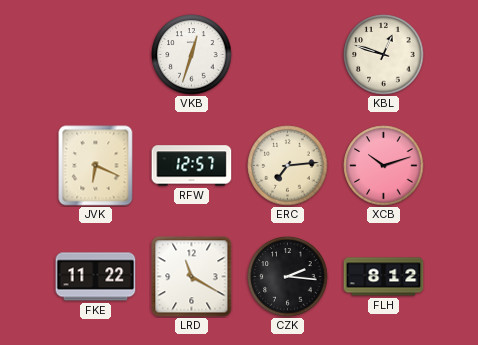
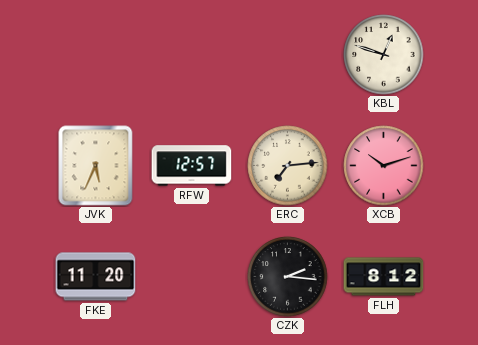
VKB: 12:33 -> none
JVK: 6:19 -> 5:34
FKE: 11:22 -> 11:20
LRD: 11:20 -> none
